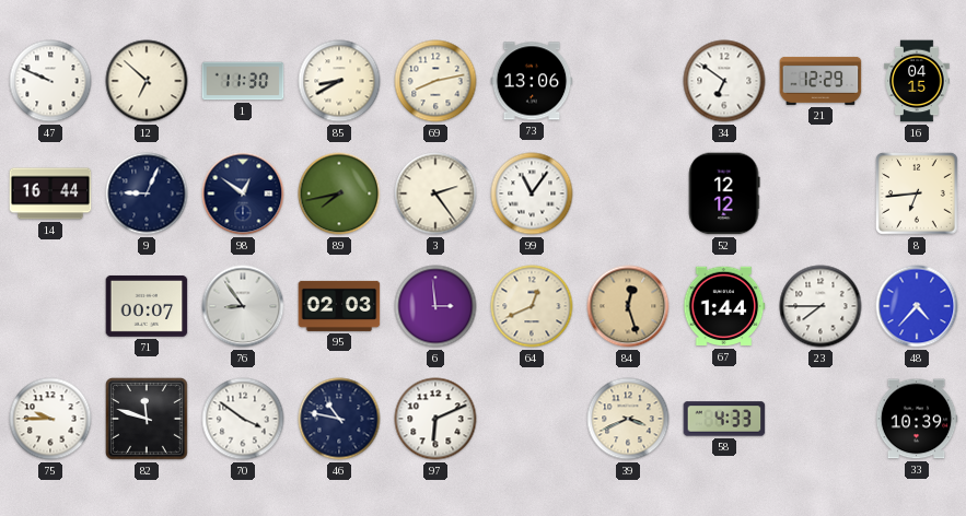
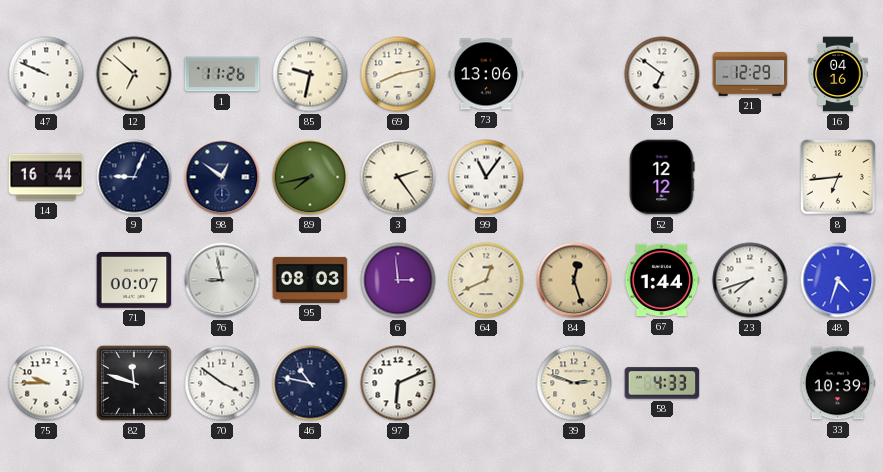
1: 11:30 -> 11:26
85: 8:40 -> 9:32
16: 04:15 -> 04:16
76: 8:54 -> 8:58
95: 02:03 -> 08:03
23: 7:45 -> 7:42
48: 4:37 -> 4:33
39: 3:41 -> 2:48
